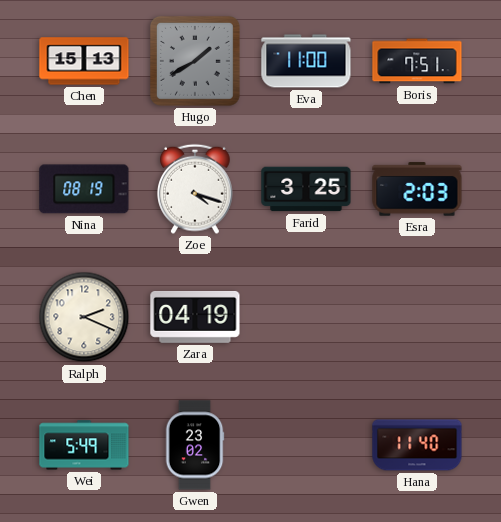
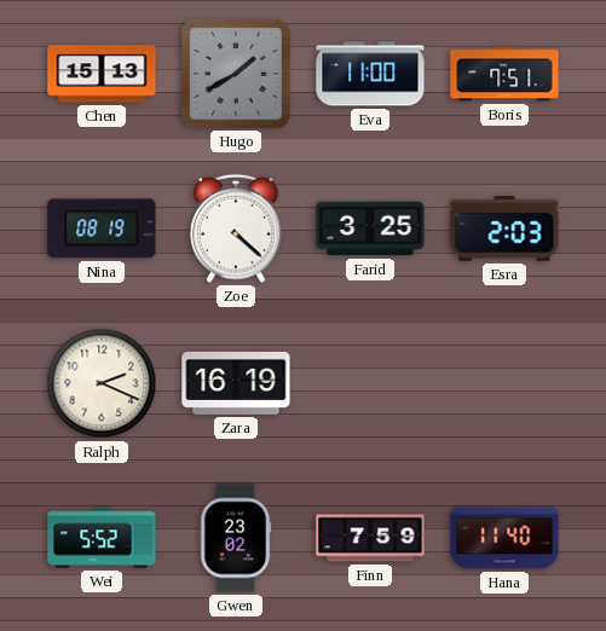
Zoe: 4:18 -> 4:22
Zara: 04:19 -> 16:19
Wei: 5:49 -> 5:52
Finn: none -> 7:59
